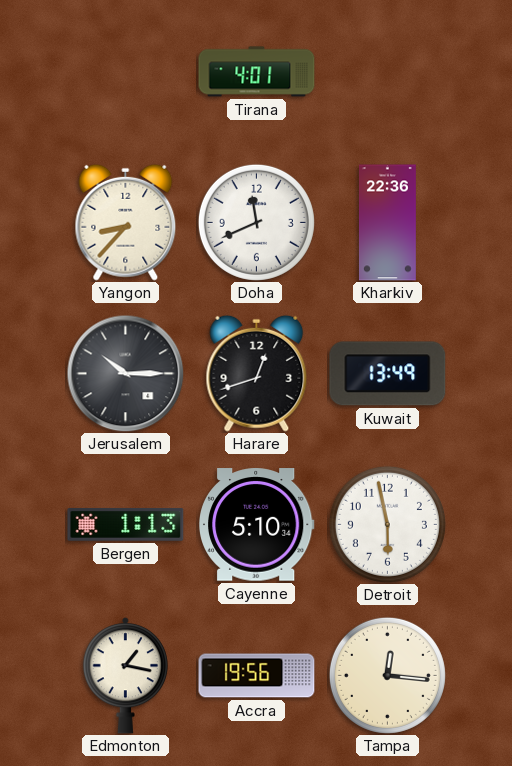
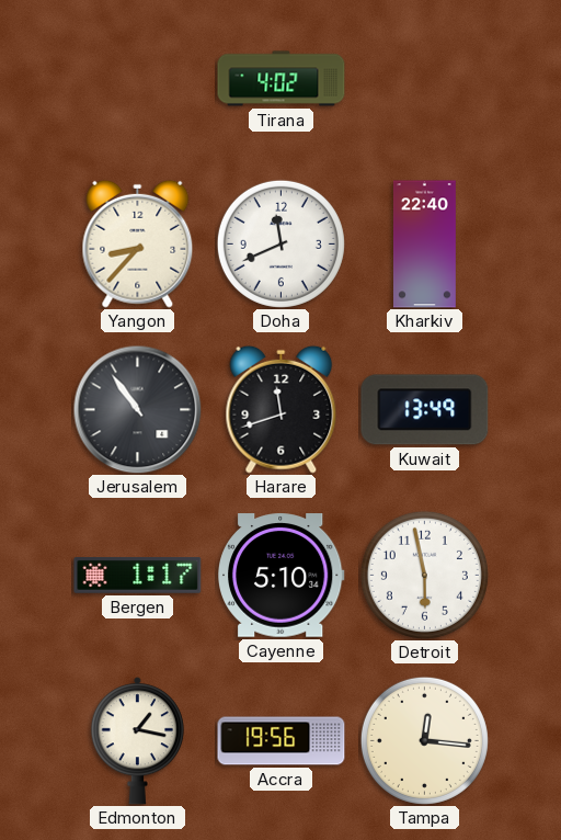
Tirana: 4:01 -> 4:02
Kharkiv: 22:36 -> 22:40
Jerusalem: 10:15 -> 10:54
Harare: 12:42 -> 11:42
Bergen: 1:13 -> 1:17
